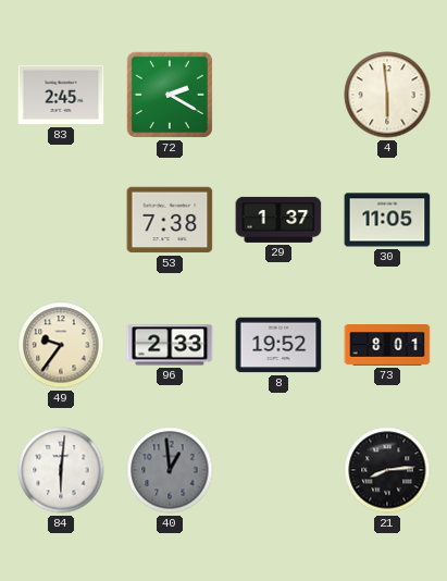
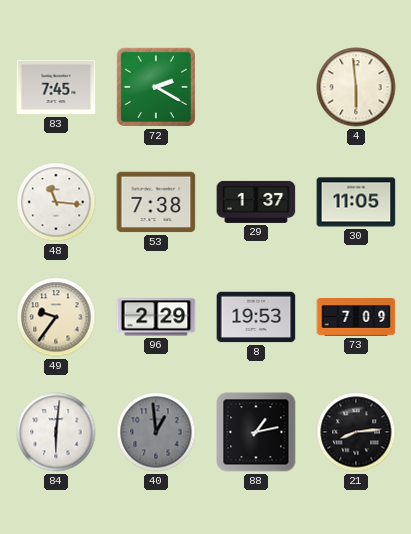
83: 2:45 -> 7:45
48: none -> 11:16
96: 2:33 -> 2:29
8: 19:52 -> 19:53
73: 8:01 -> 7:09
88: none -> 1:13
